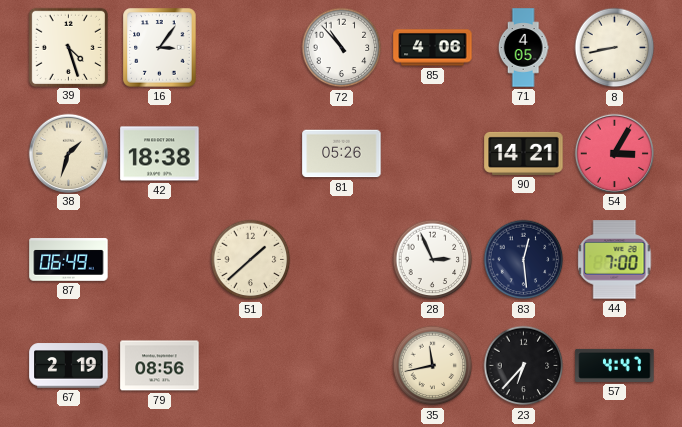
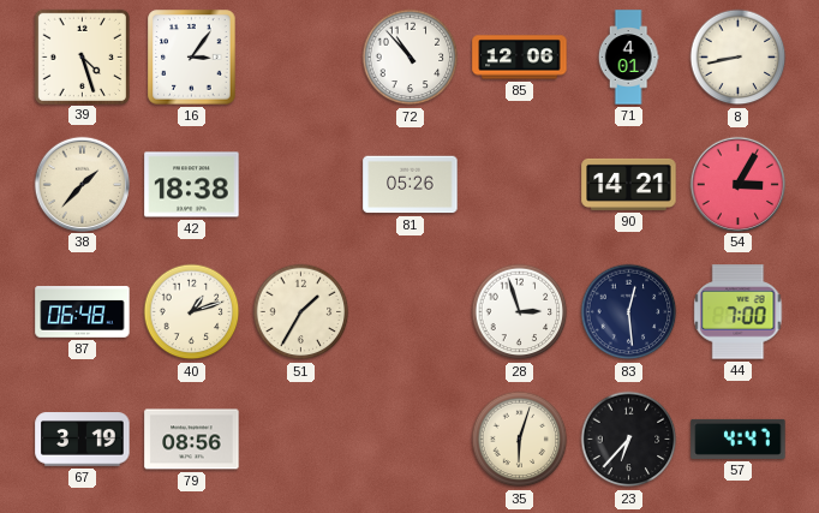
85: 4:06 -> 12:06
71: 4:05 -> 4:01
38: 1:33 -> 1:37
87: 06:49 -> 06:48
40: none -> 1:12
51: 1:38 -> 1:35
28: 2:56 -> 2:57
67: 2:19 -> 3:19
35: 11:43 -> 6:03
